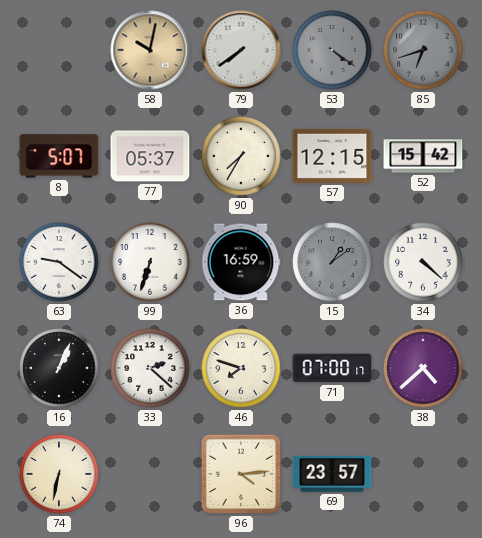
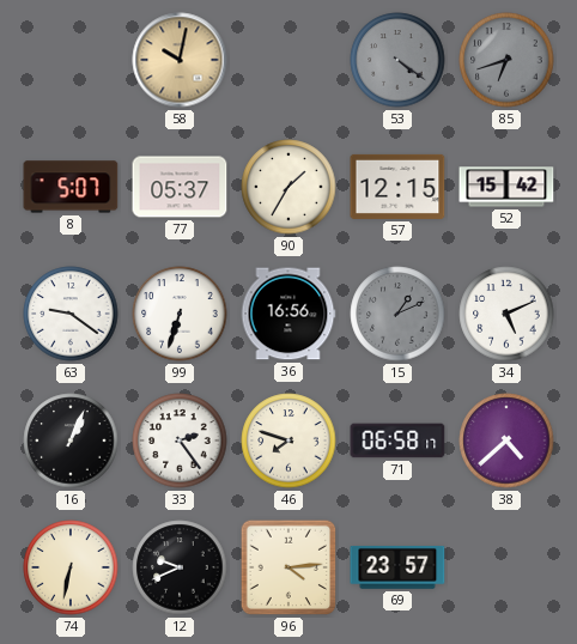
79: 7:39 -> none
90: 7:35 -> 1:35
36: 16:59 -> 16:56
15: 1:09 -> 1:11
34: 4:22 -> 5:11
33: 2:22 -> 2:24
71: 07:00 -> 06:58
12: none -> 9:41
